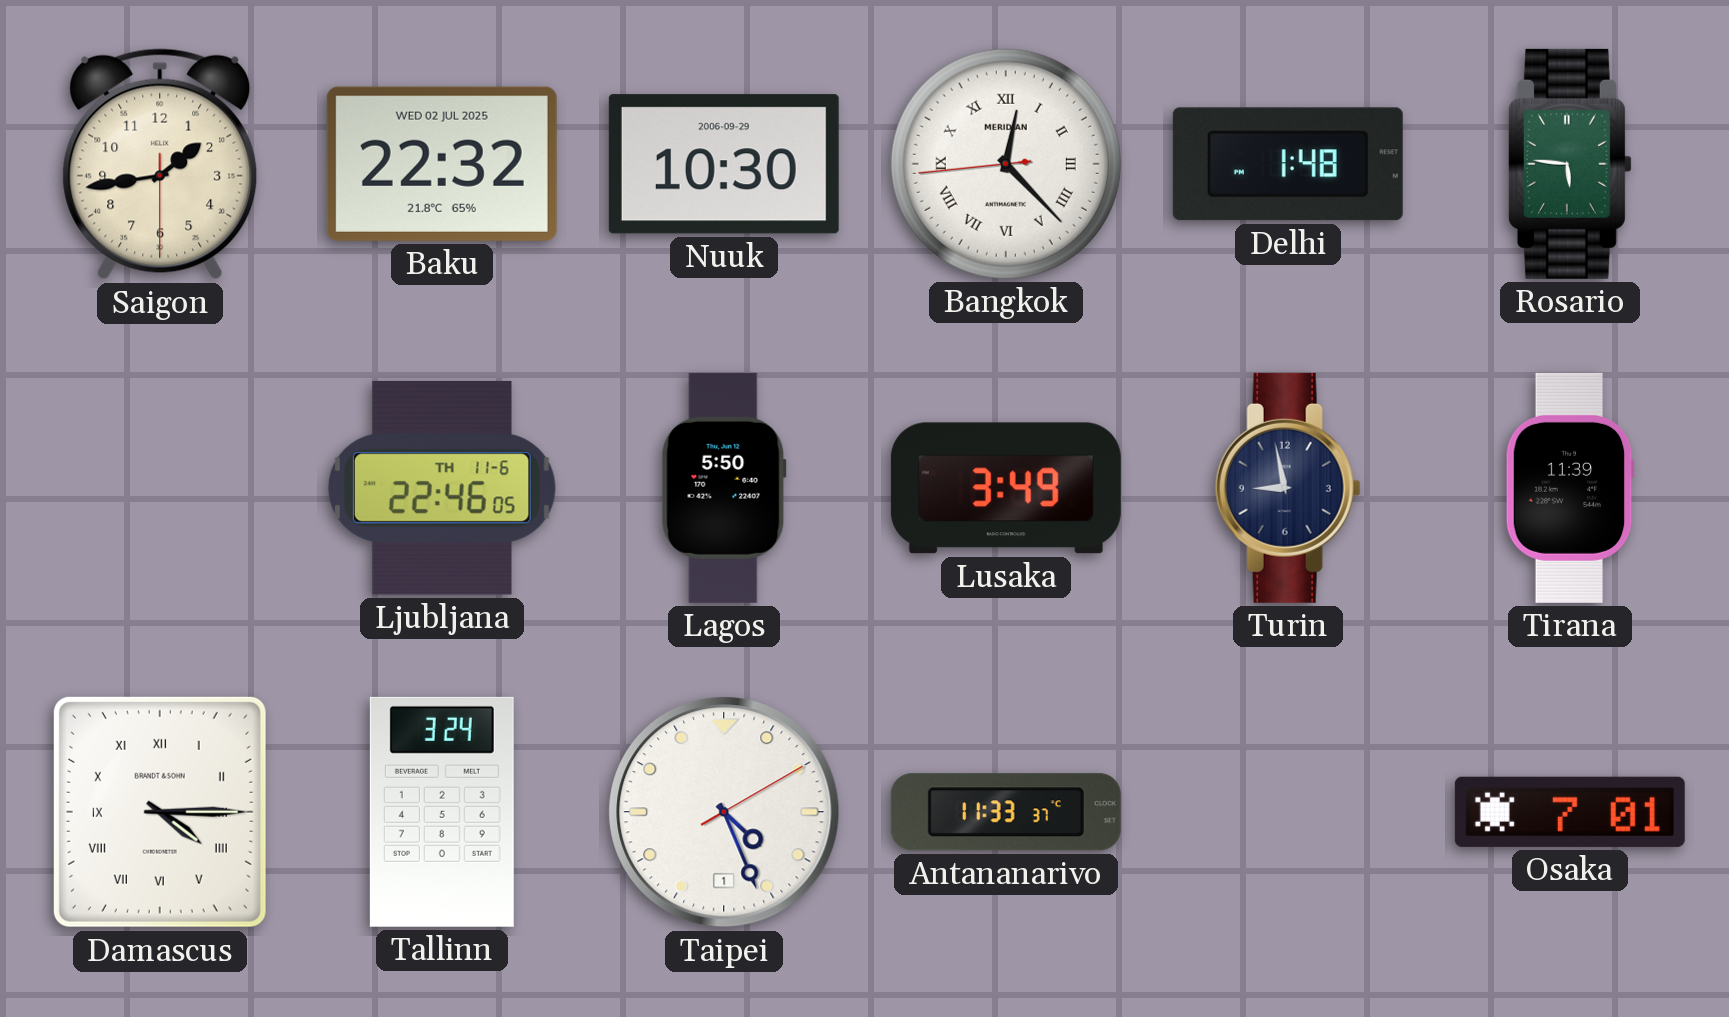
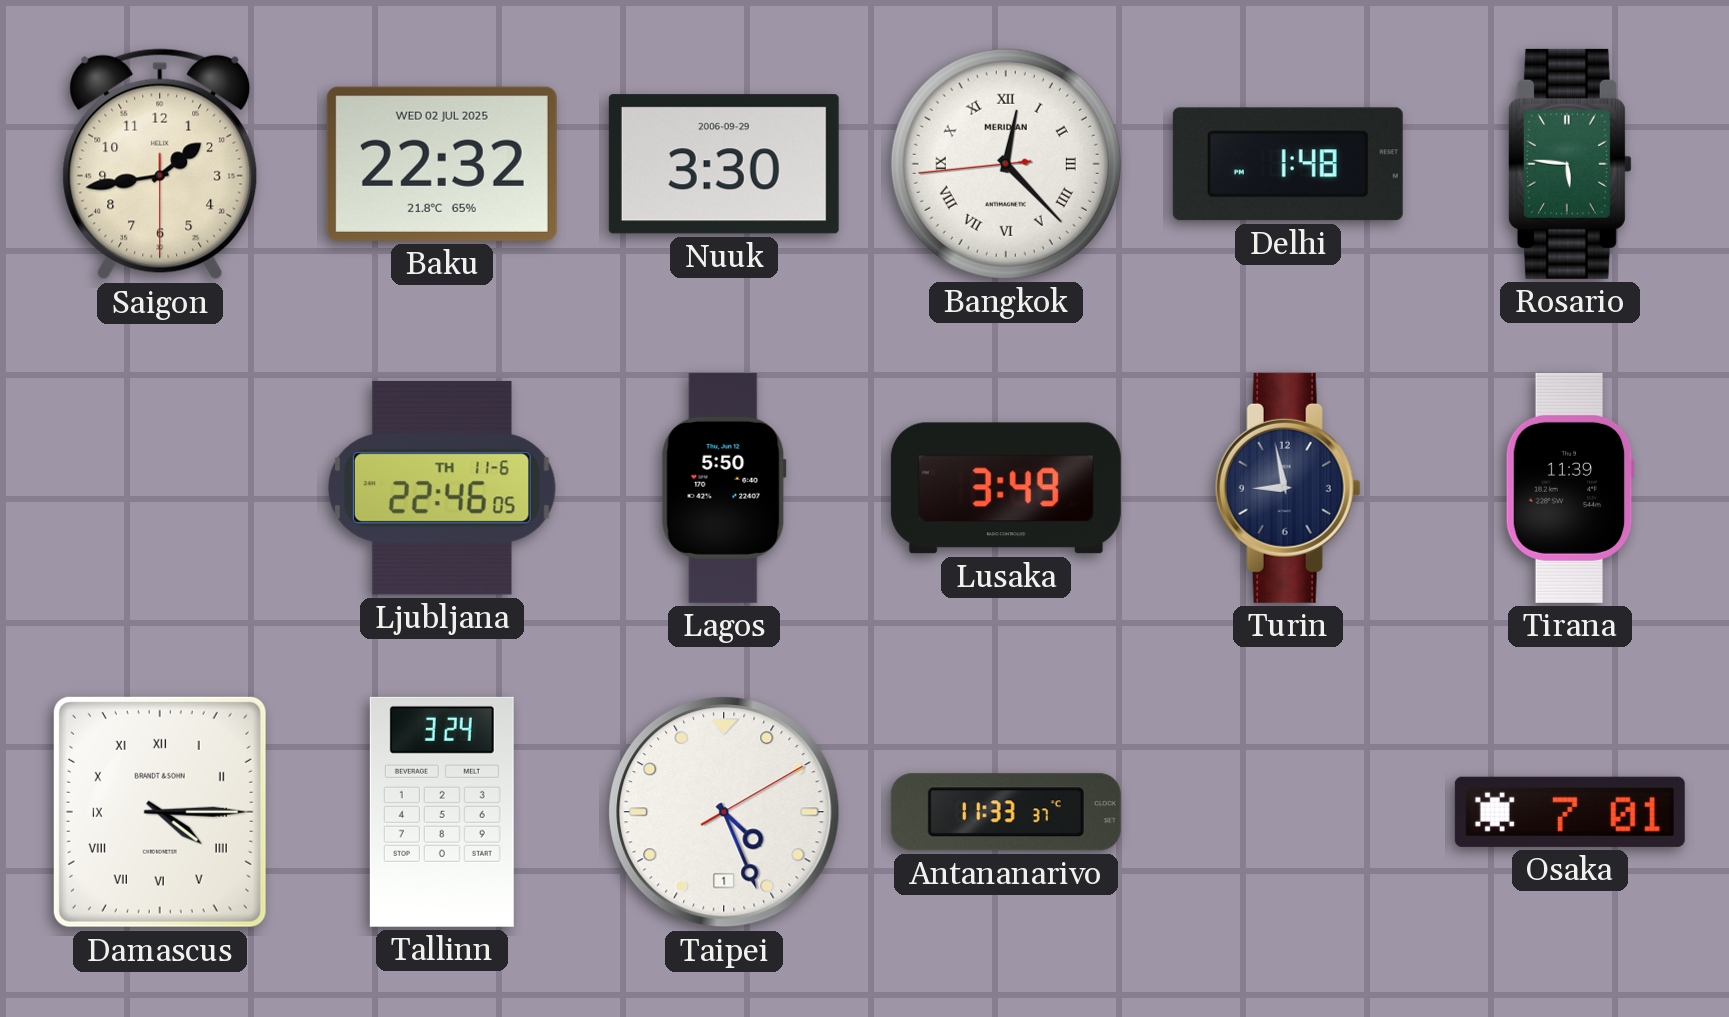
Nuuk: 10:30 -> 3:30
